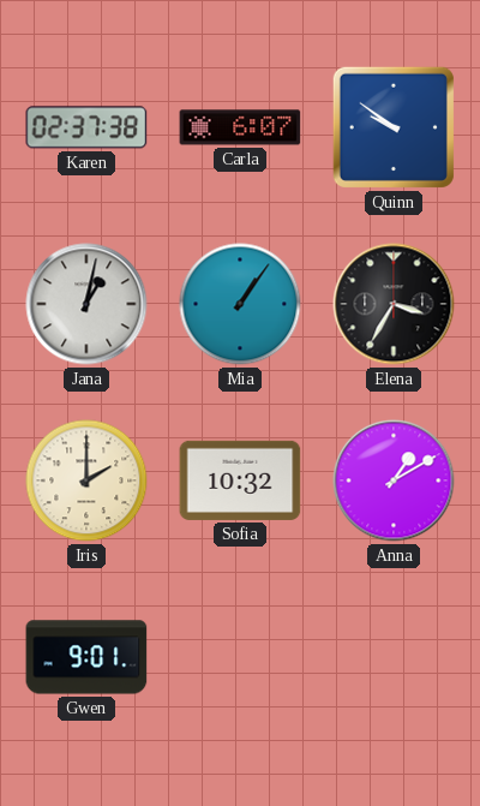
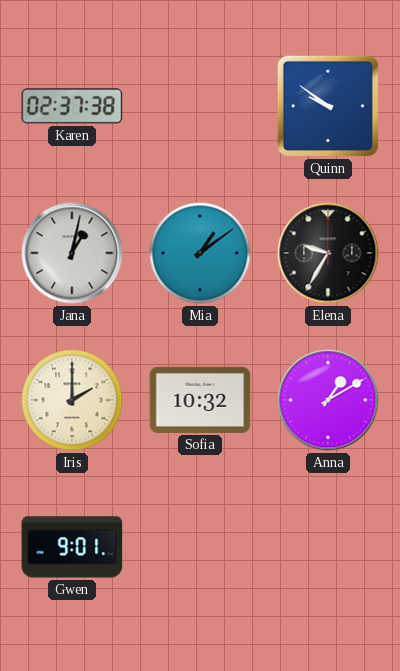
Carla: 6:07 -> none
Mia: 1:06 -> 1:09
Elena: 3:35 -> 9:35
